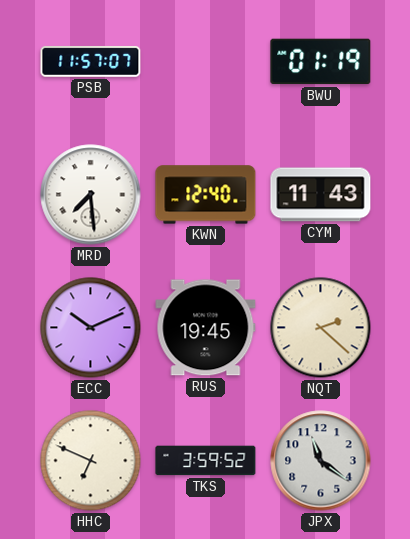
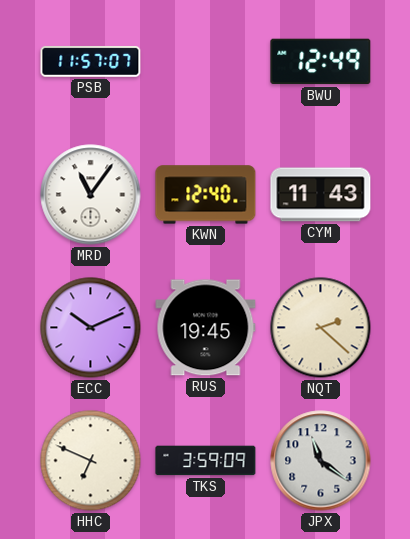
BWU: 01:19 -> 12:49
MRD: 7:29 -> 11:06
TKS: 3:59:52 -> 3:59:09
